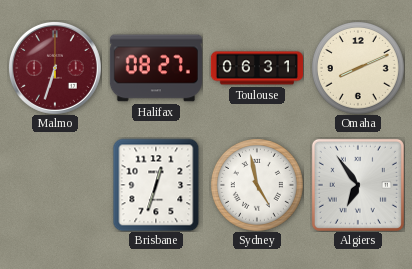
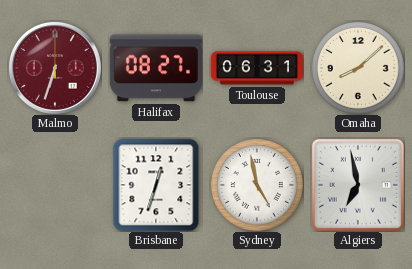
Omaha: 8:11 -> 8:08
Algiers: 6:54 -> 6:58
